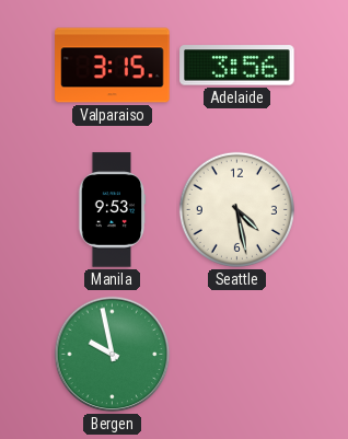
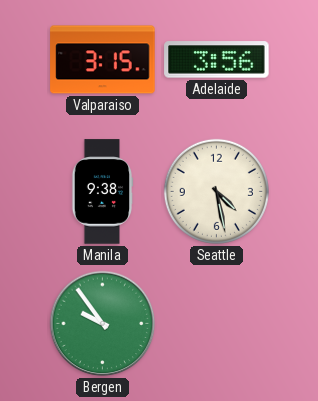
Manila: 9:53 -> 9:38
Bergen: 9:58 -> 9:54
